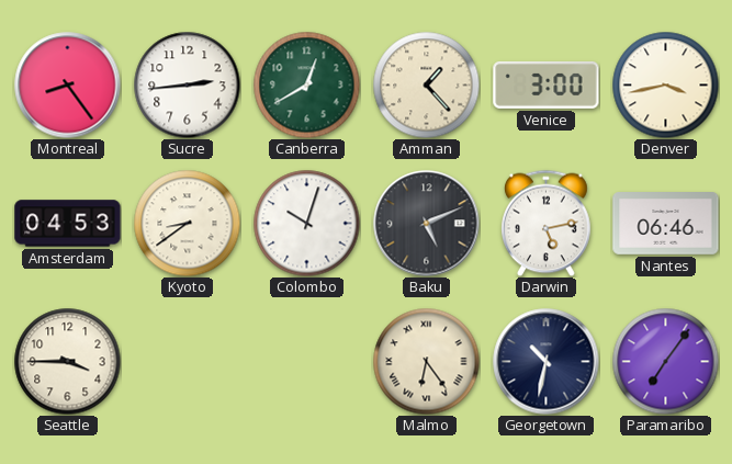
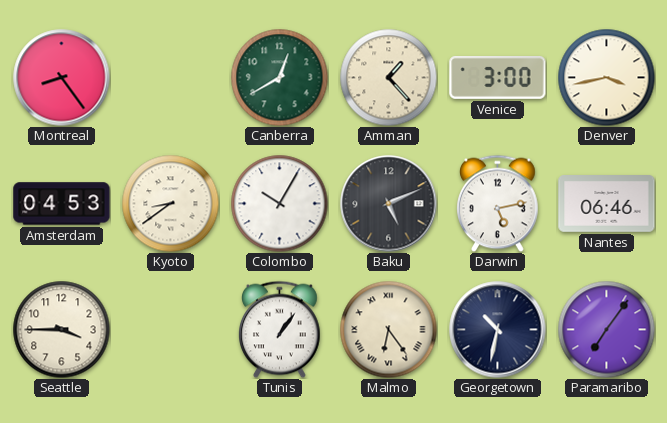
Sucre: 2:44 -> none
Colombo: 10:03 -> 10:05
Tunis: none -> 1:06
